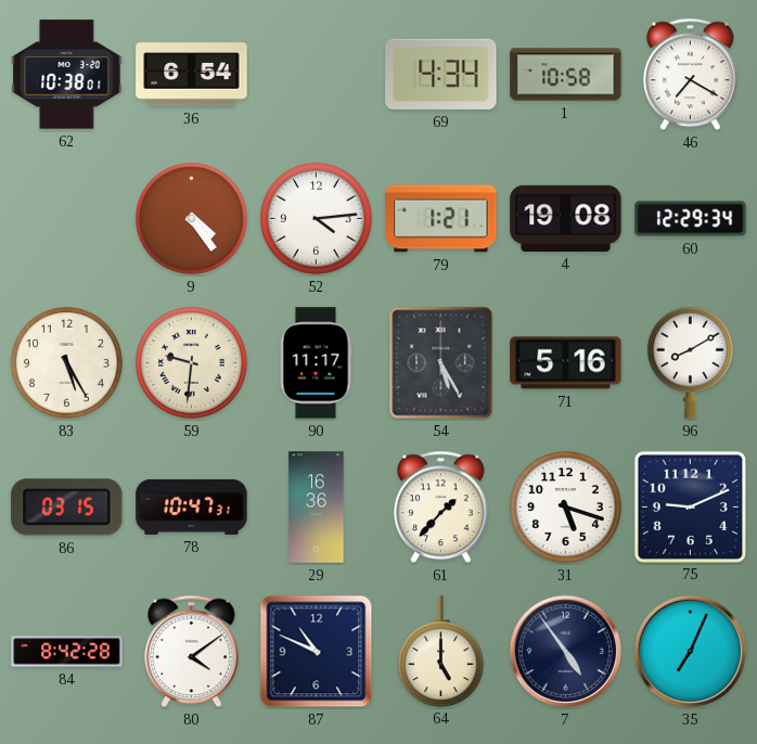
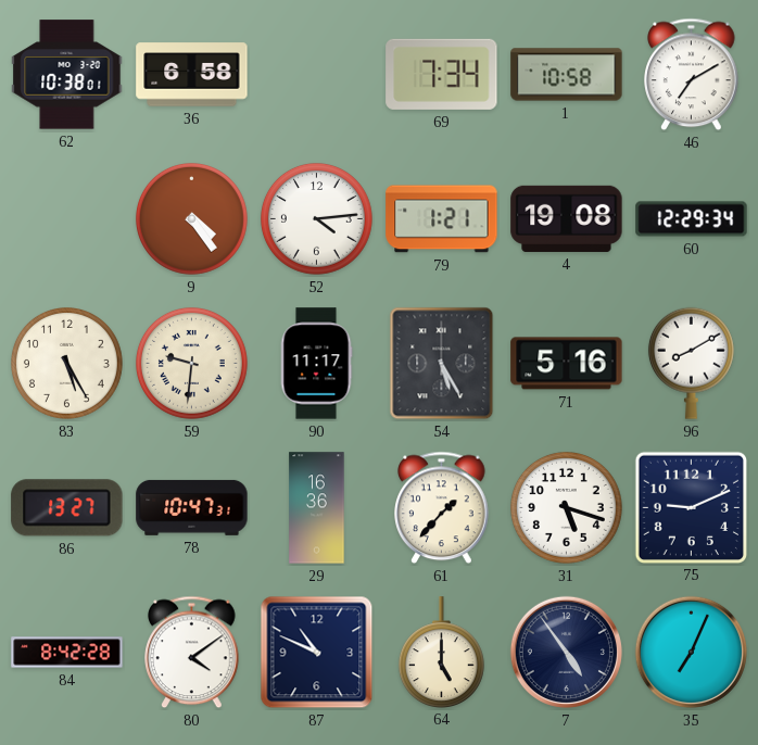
36: 6:54 -> 6:58
69: 4:34 -> 7:34
46: 7:20 -> 7:10
86: 03:15 -> 13:27
